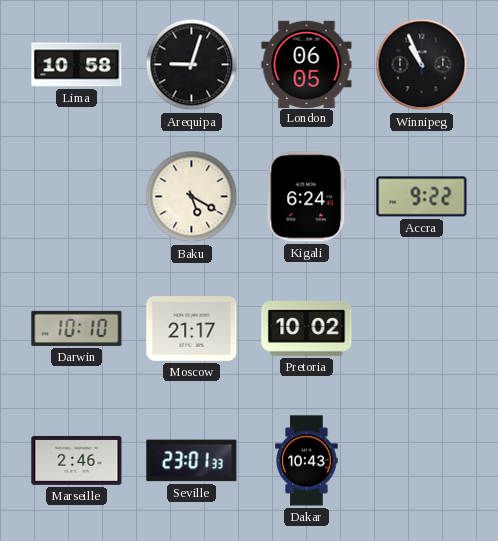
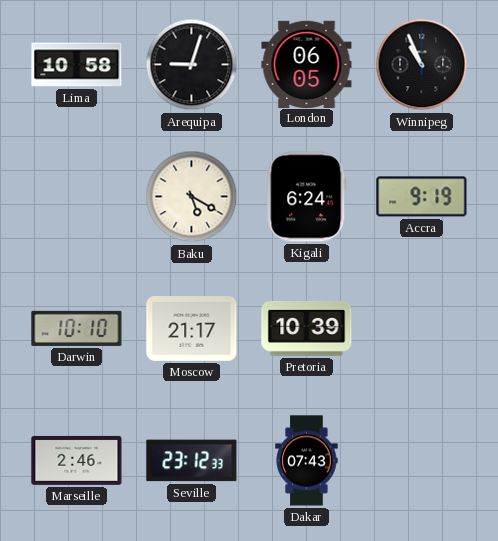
Accra: 9:22 -> 9:19
Pretoria: 10:02 -> 10:39
Seville: 23:01 -> 23:12
Dakar: 10:43 -> 07:43
